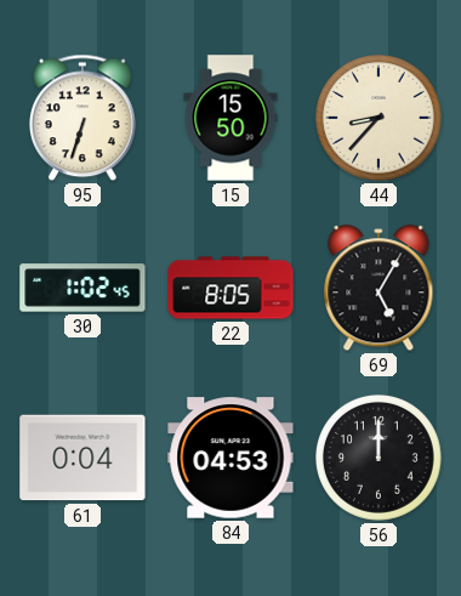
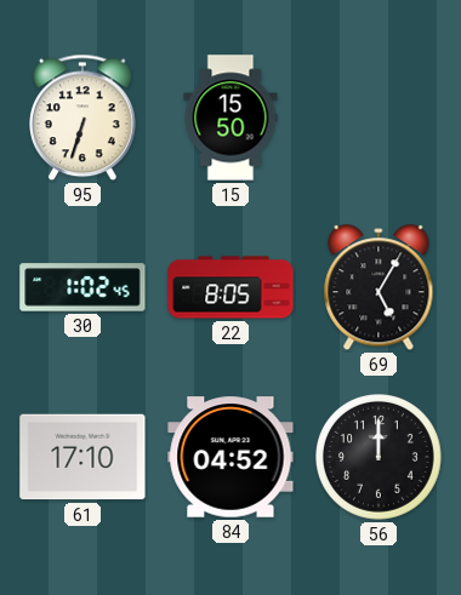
44: 8:37 -> none
61: 0:04 -> 17:10
84: 04:53 -> 04:52
